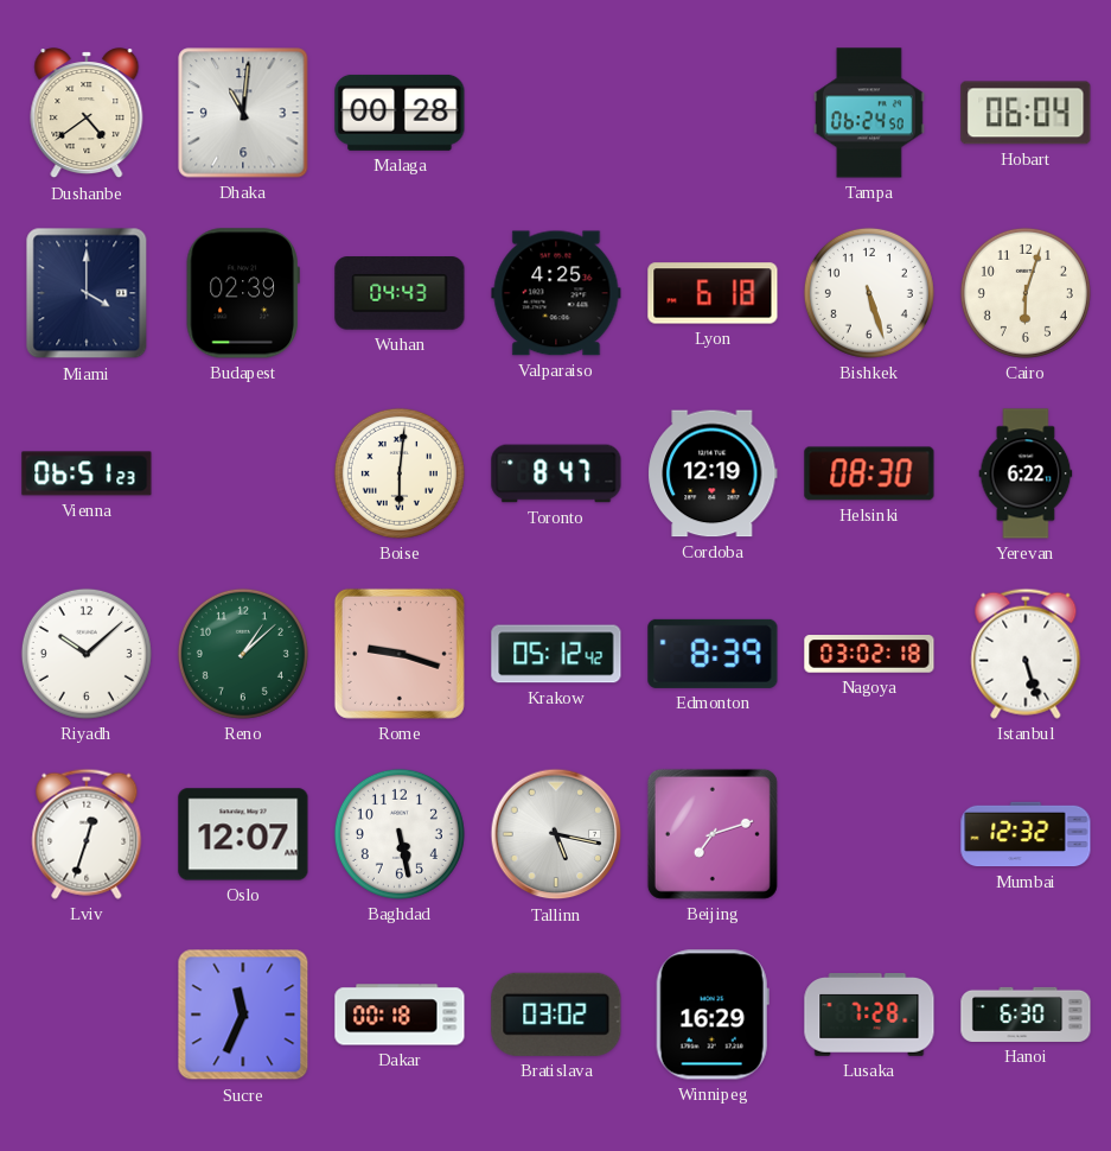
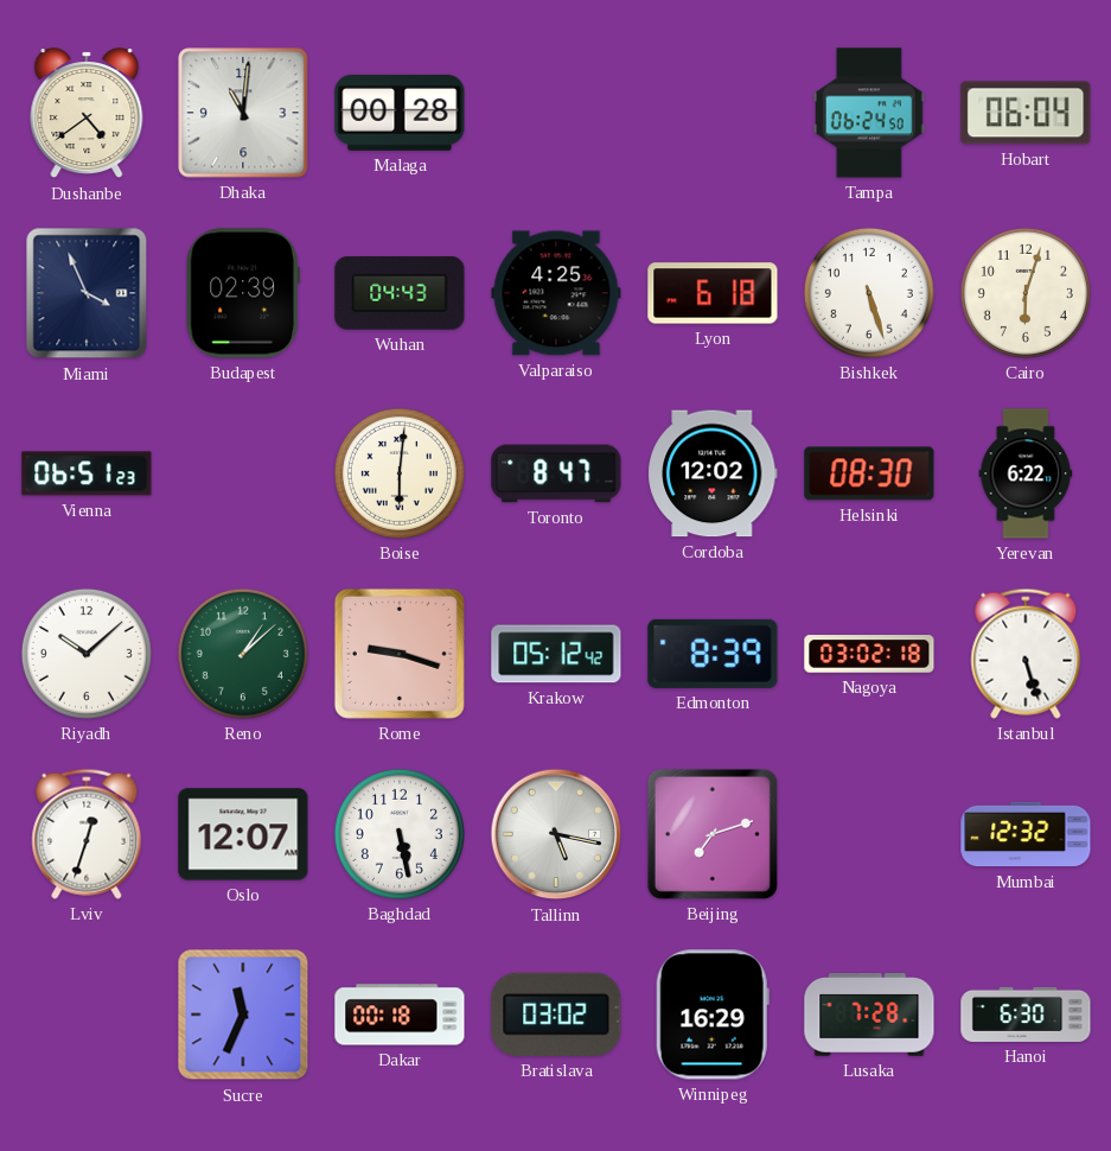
Miami: 4:00 -> 3:56
Cordoba: 12:19 -> 12:02
